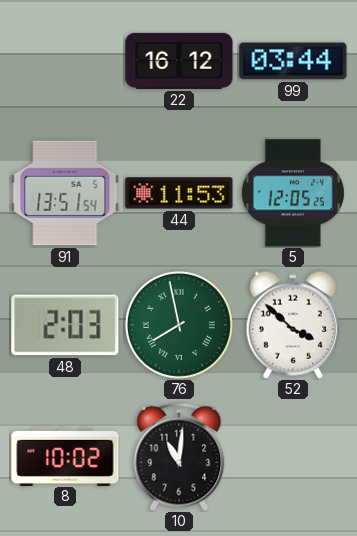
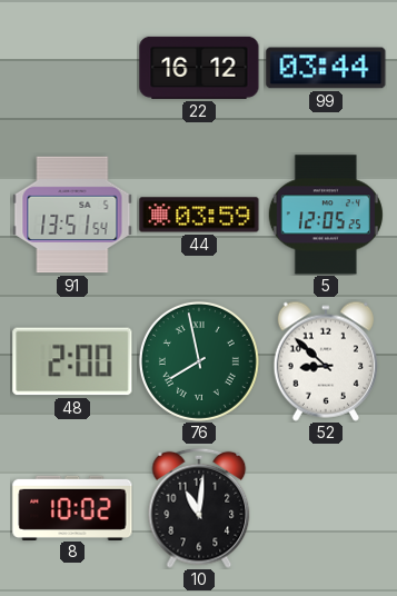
44: 11:53 -> 03:59
48: 2:03 -> 2:00
52: 3:52 -> 8:52
